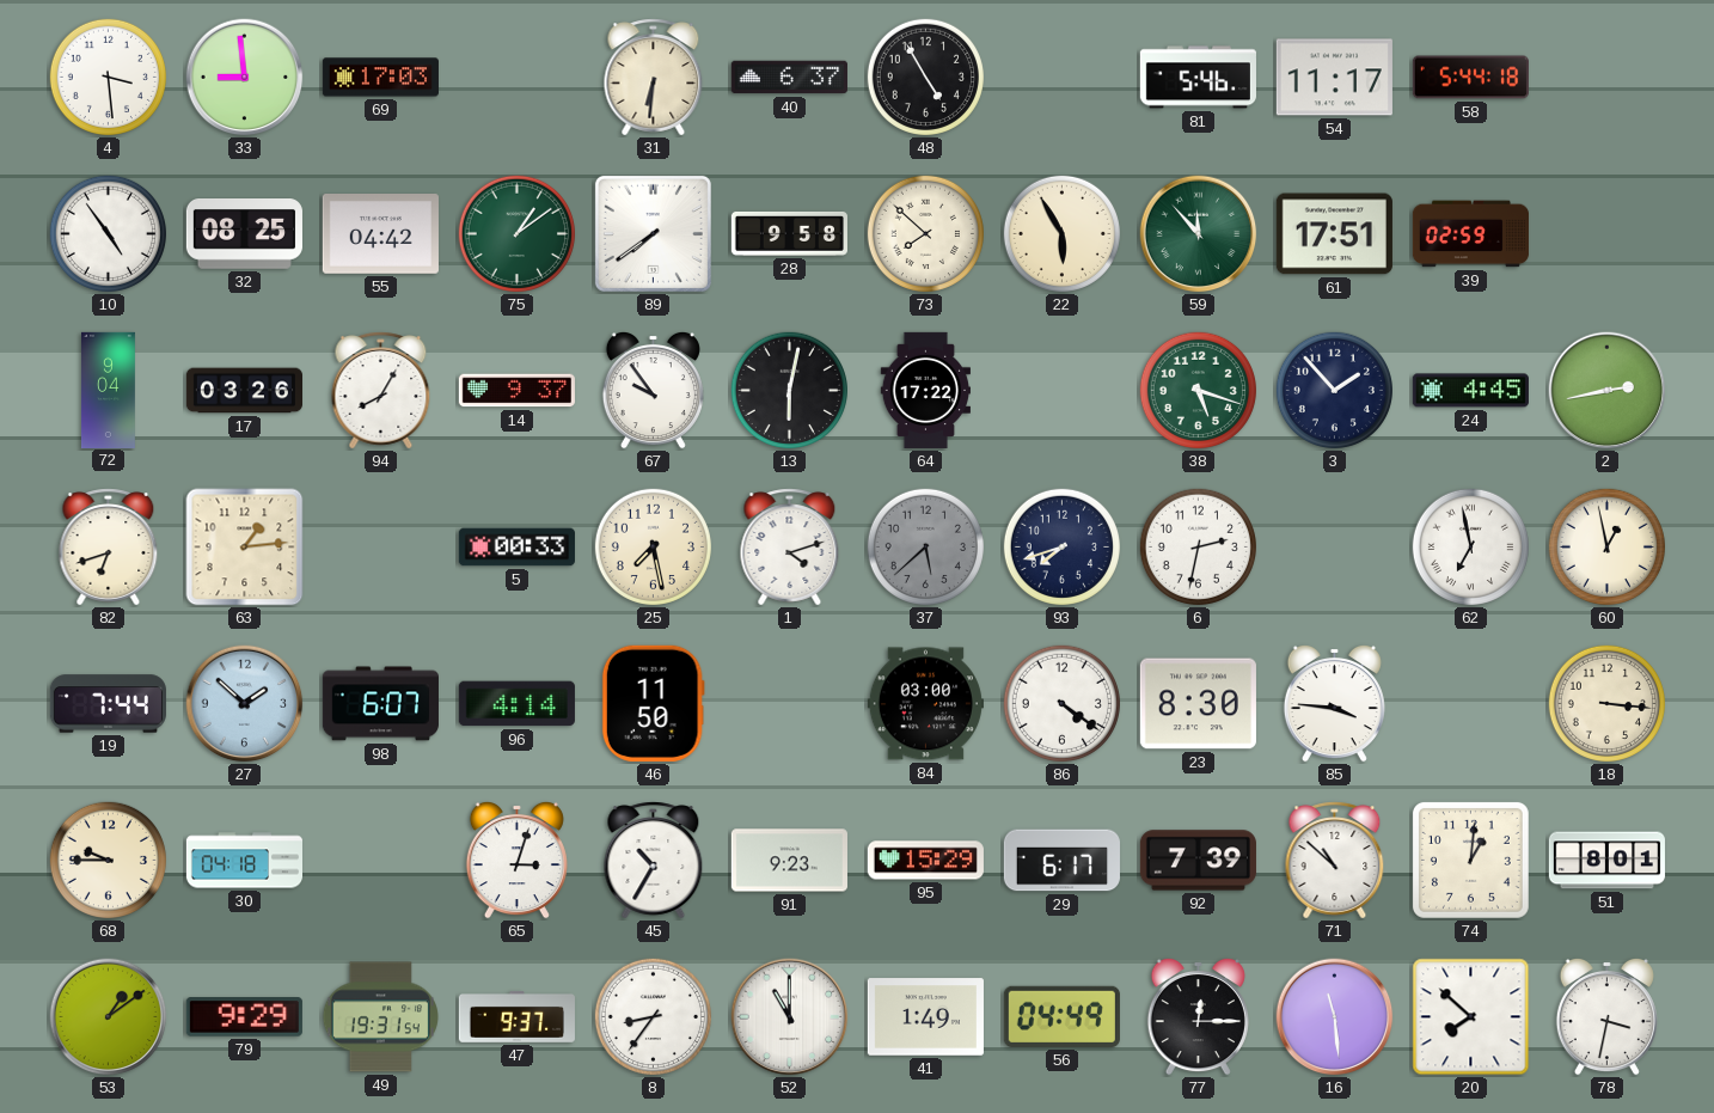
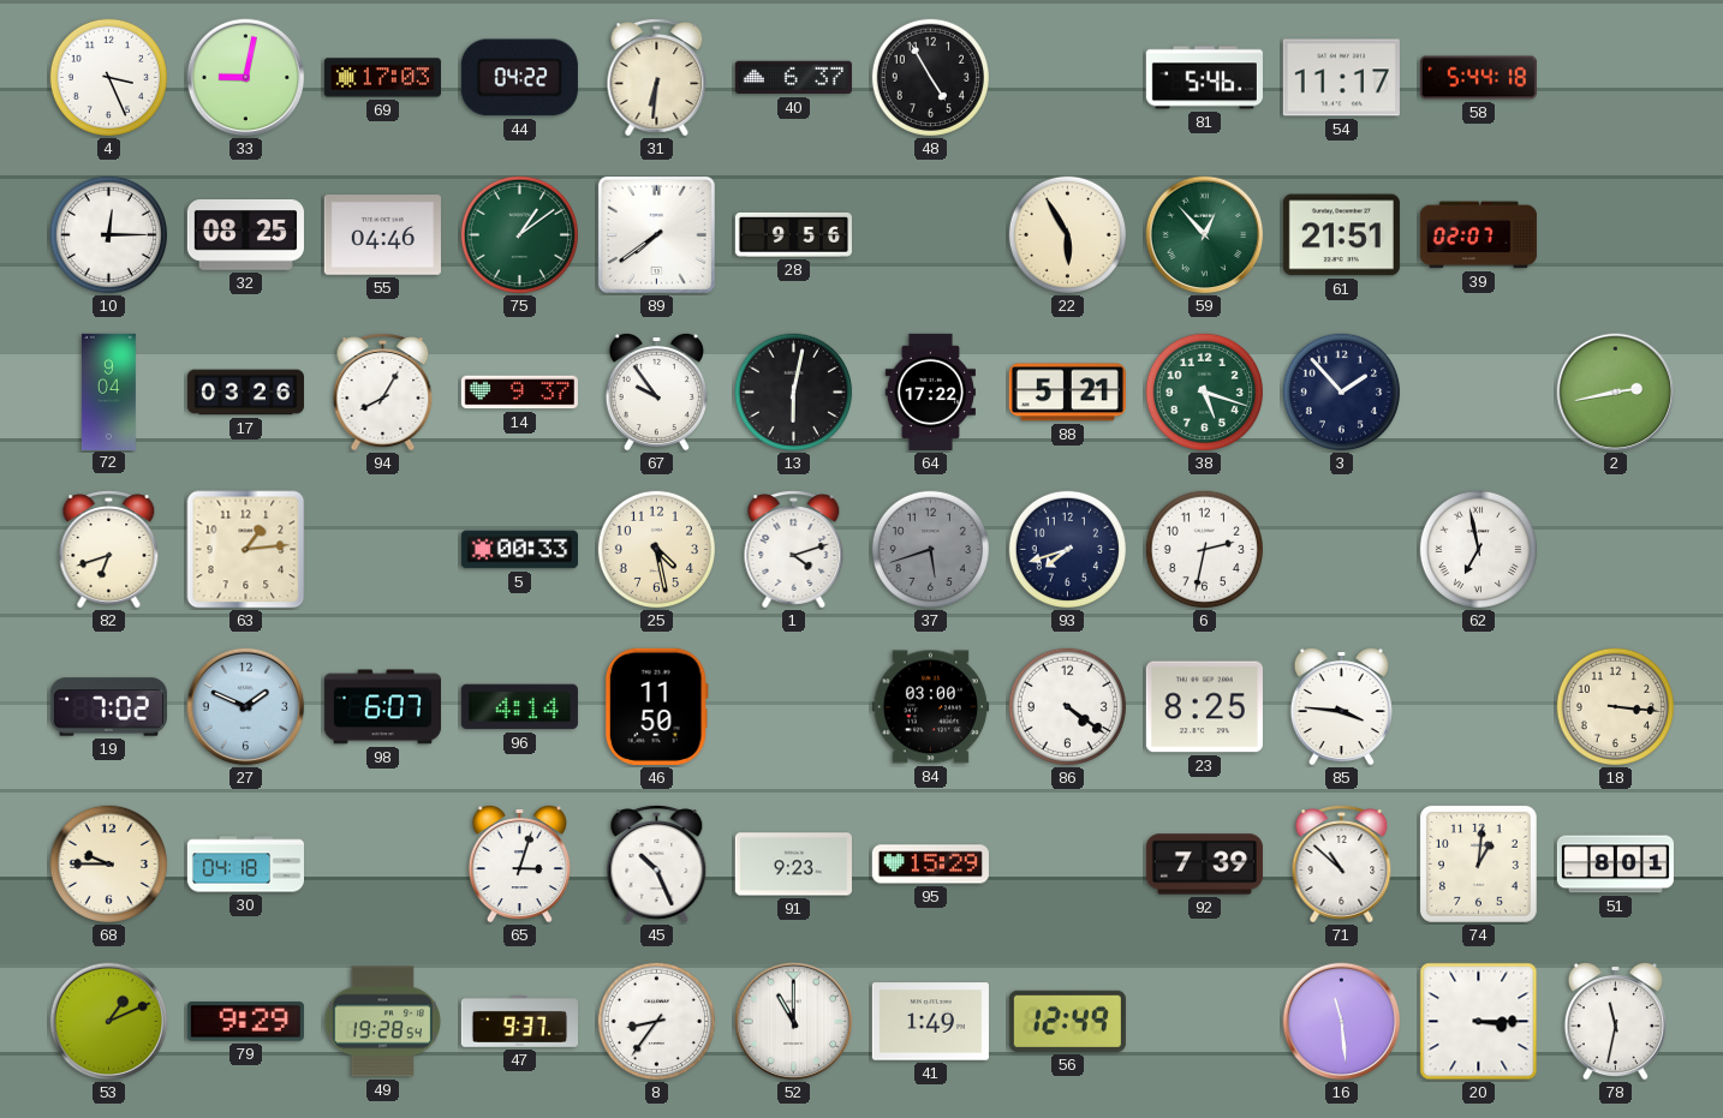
4: 3:29 -> 3:26
33: 8:59 -> 9:02
44: none -> 04:22
10: 4:54 -> 12:15
55: 04:42 -> 04:46
28: 9:58 -> 9:56
73: 7:52 -> none
59: 11:53 -> 12:53
61: 17:51 -> 21:51
39: 02:59 -> 02:07
88: none -> 5:21
24: 4:45 -> none
25: 7:28 -> 4:28
37: 5:38 -> 5:42
60: 12:58 -> none
19: 7:44 -> 7:02
27: 1:52 -> 1:49
23: 8:30 -> 8:25
45: 10:35 -> 10:26
29: 6:17 -> none
53: 1:09 -> 1:11
49: 19:31 -> 19:28
56: 04:49 -> 12:49
77: 12:15 -> none
20: 7:52 -> 3:15
78: 3:32 -> 11:32
